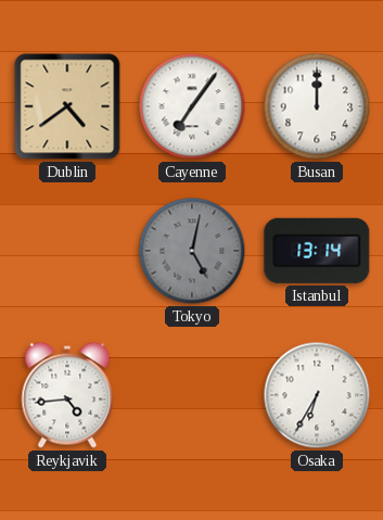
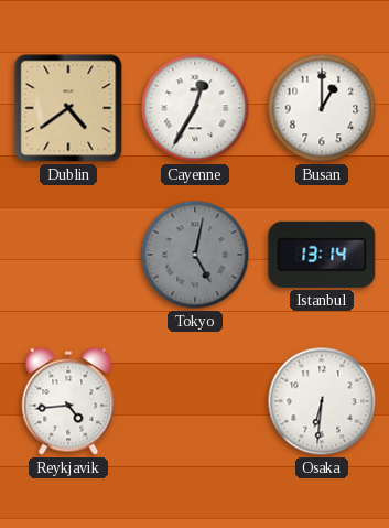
Cayenne: 7:06 -> 12:35
Busan: 12:00 -> 1:00
Osaka: 6:35 -> 6:31
